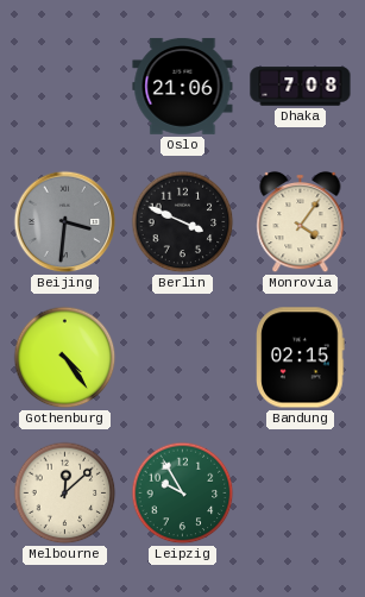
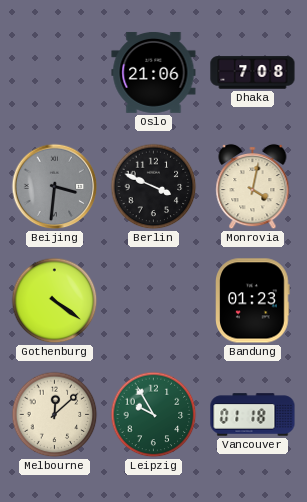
Monrovia: 4:06 -> 4:02
Gothenburg: 4:24 -> 4:21
Bandung: 02:15 -> 01:23
Vancouver: none -> 01:18
